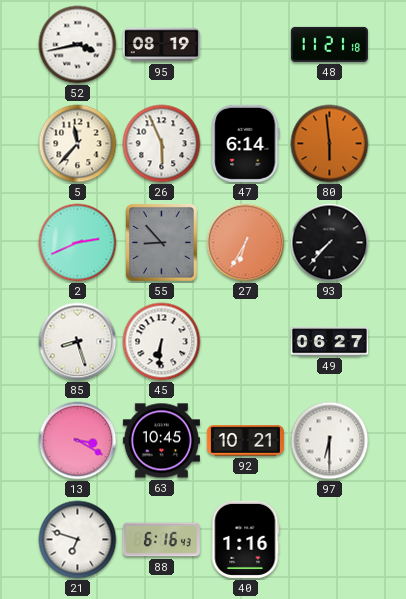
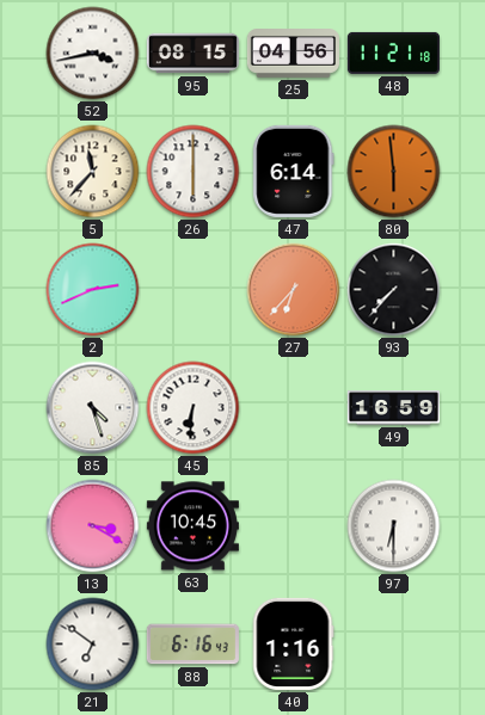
95: 08:19 -> 08:15
25: none -> 04:56
26: 5:56 -> 6:00
55: 8:53 -> none
27: 6:35 -> 6:37
85: 8:27 -> 4:27
49: 06:27 -> 16:59
92: 10:21 -> none
21: 6:48 -> 6:51
